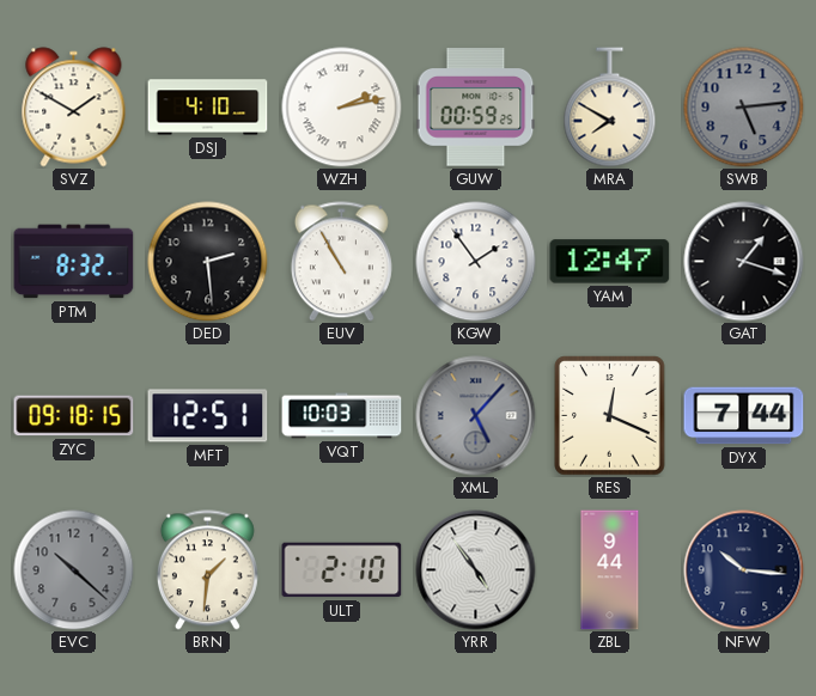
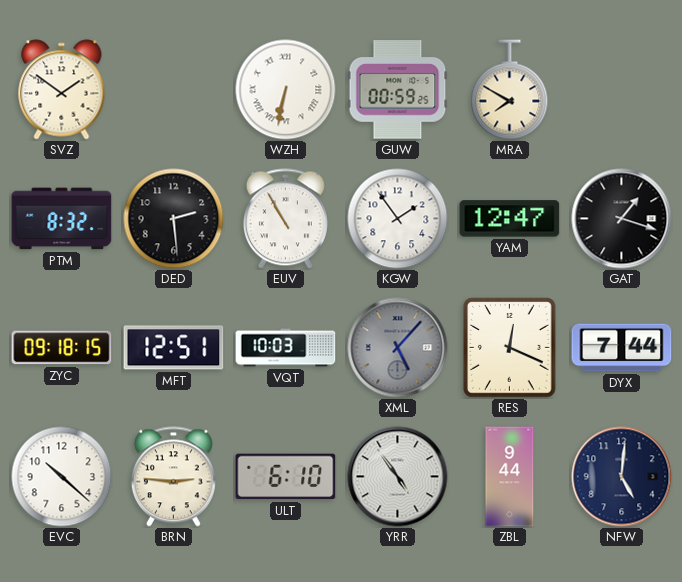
SVZ: 1:50 -> 1:51
DSJ: 4:10 -> none
WZH: 2:13 -> 6:32
SWB: 5:14 -> none
EVC dial: grey -> white
BRN: 1:31 -> 2:46
ULT: 2:10 -> 6:10
NFW: 10:16 -> 5:01
